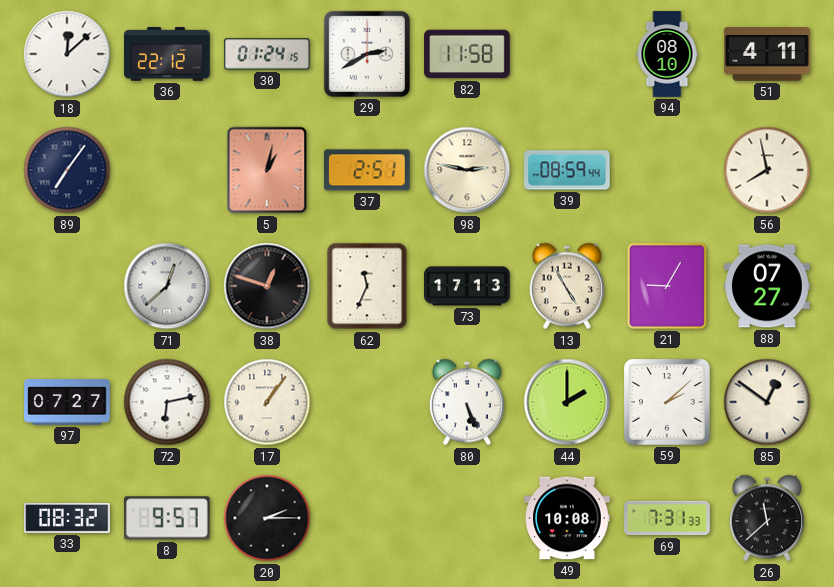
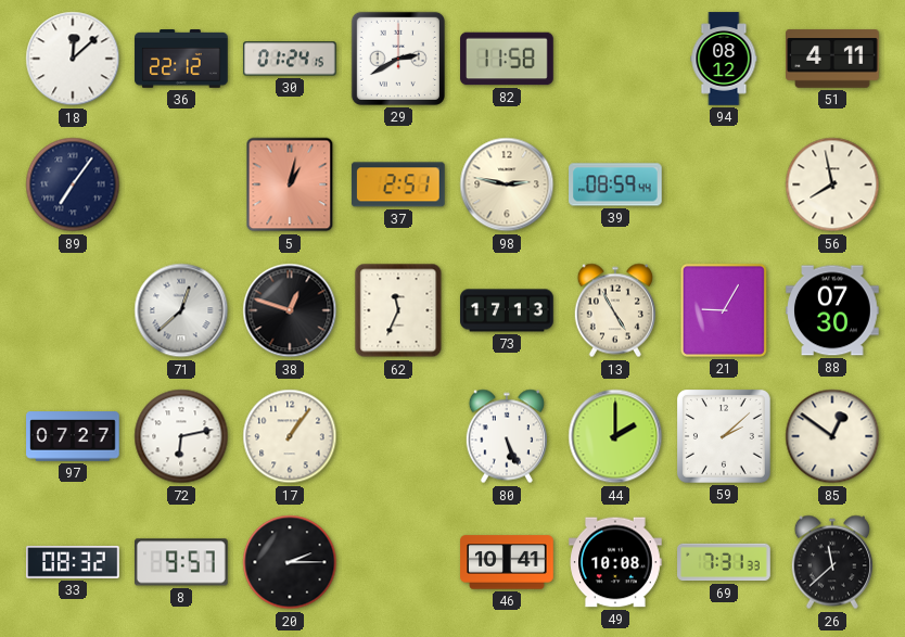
94: 08:10 -> 08:12
88: 07:27 -> 07:30
46: none -> 10:41
